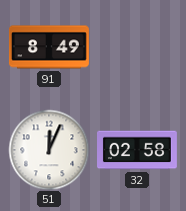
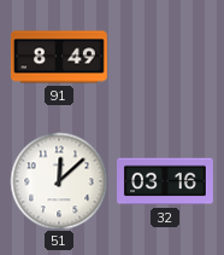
51: 12:04 -> 12:08
32: 02:58 -> 03:16
